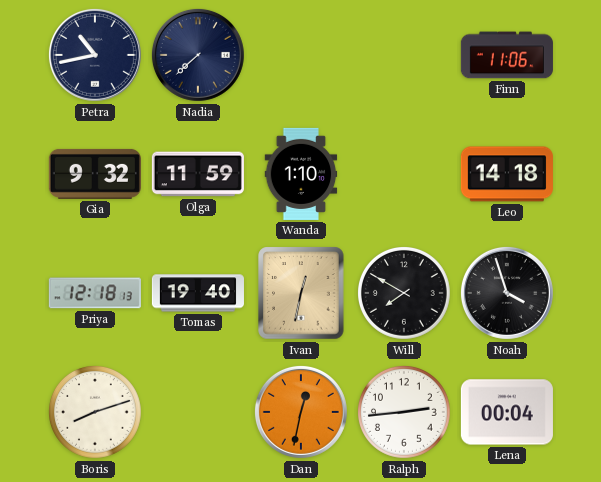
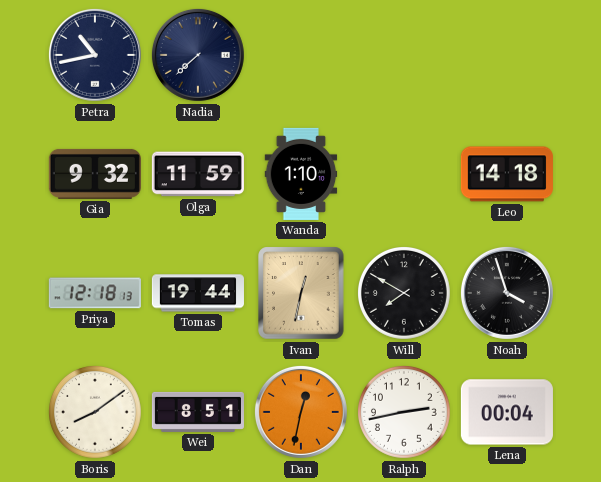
Finn: 11:06 -> none
Tomas: 19:40 -> 19:44
Boris: 8:12 -> 8:09
Wei: none -> 8:51
Ralph: 2:44 -> 2:43
